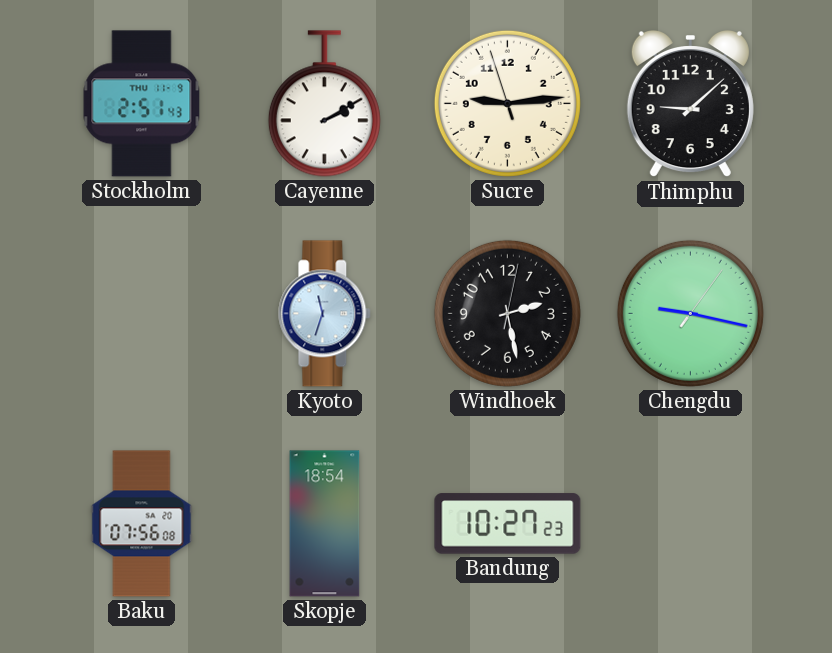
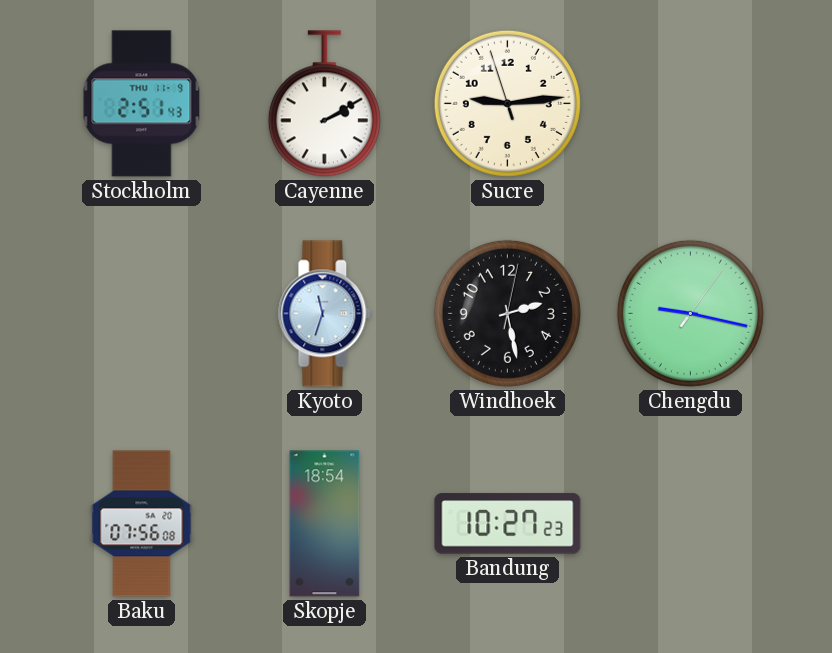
Thimphu: 9:08 -> none
